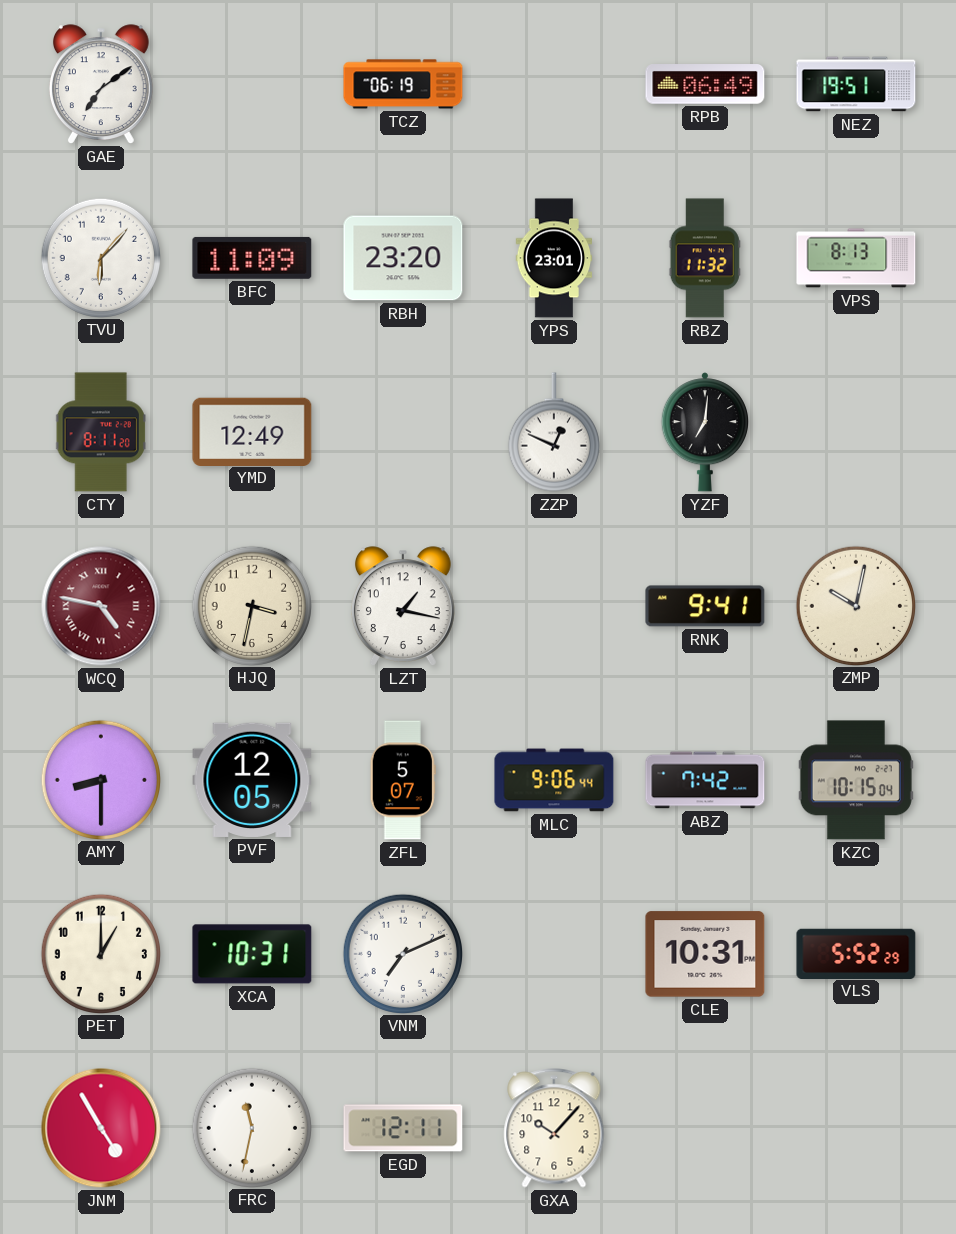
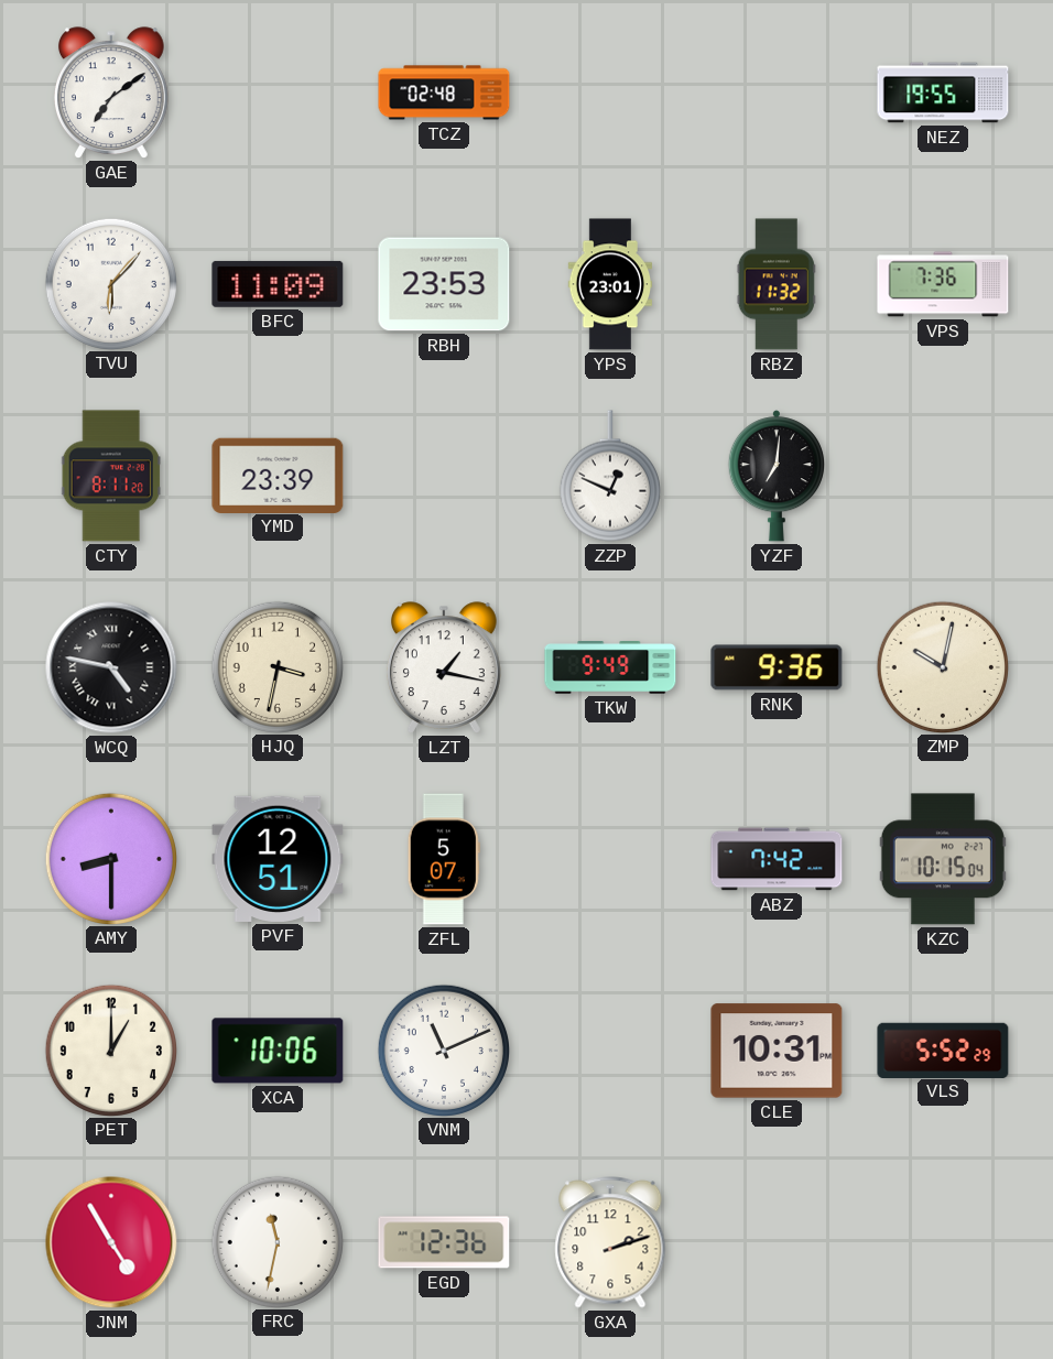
TCZ: 06:19 -> 02:48
RPB: 06:49 -> none
NEZ: 19:51 -> 19:55
RBH: 23:20 -> 23:53
VPS: 8:13 -> 7:36
YMD: 12:49 -> 23:39
WCQ dial: burgundy -> black
TKW: none -> 9:49
RNK: 9:41 -> 9:36
PVF: 12:05 -> 12:51
MLC: 9:06 -> none
XCA: 10:31 -> 10:06
VNM: 7:11 -> 11:11
EGD: 12:11 -> 12:36
GXA: 10:07 -> 2:12
